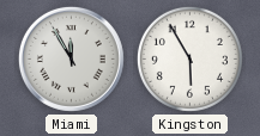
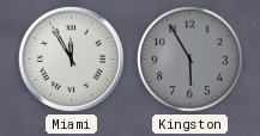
Kingston dial: white -> grey
